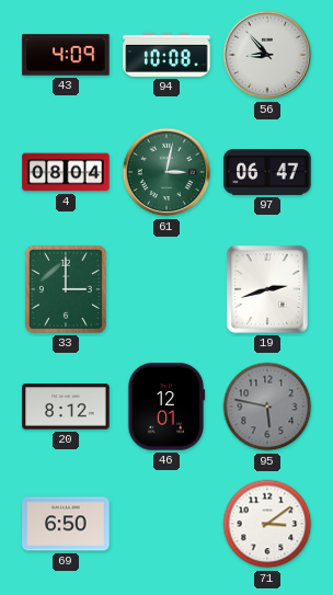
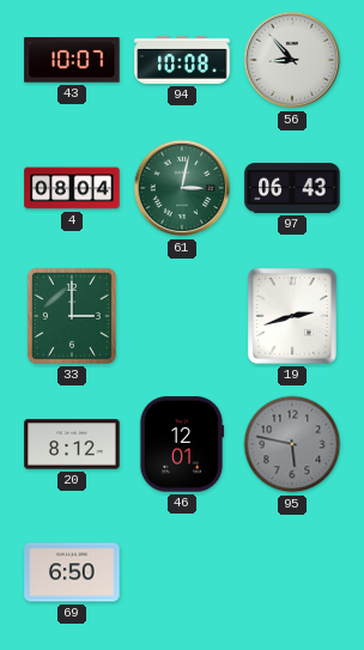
43: 4:09 -> 10:07
97: 06:47 -> 06:43
71: 3:09 -> none
